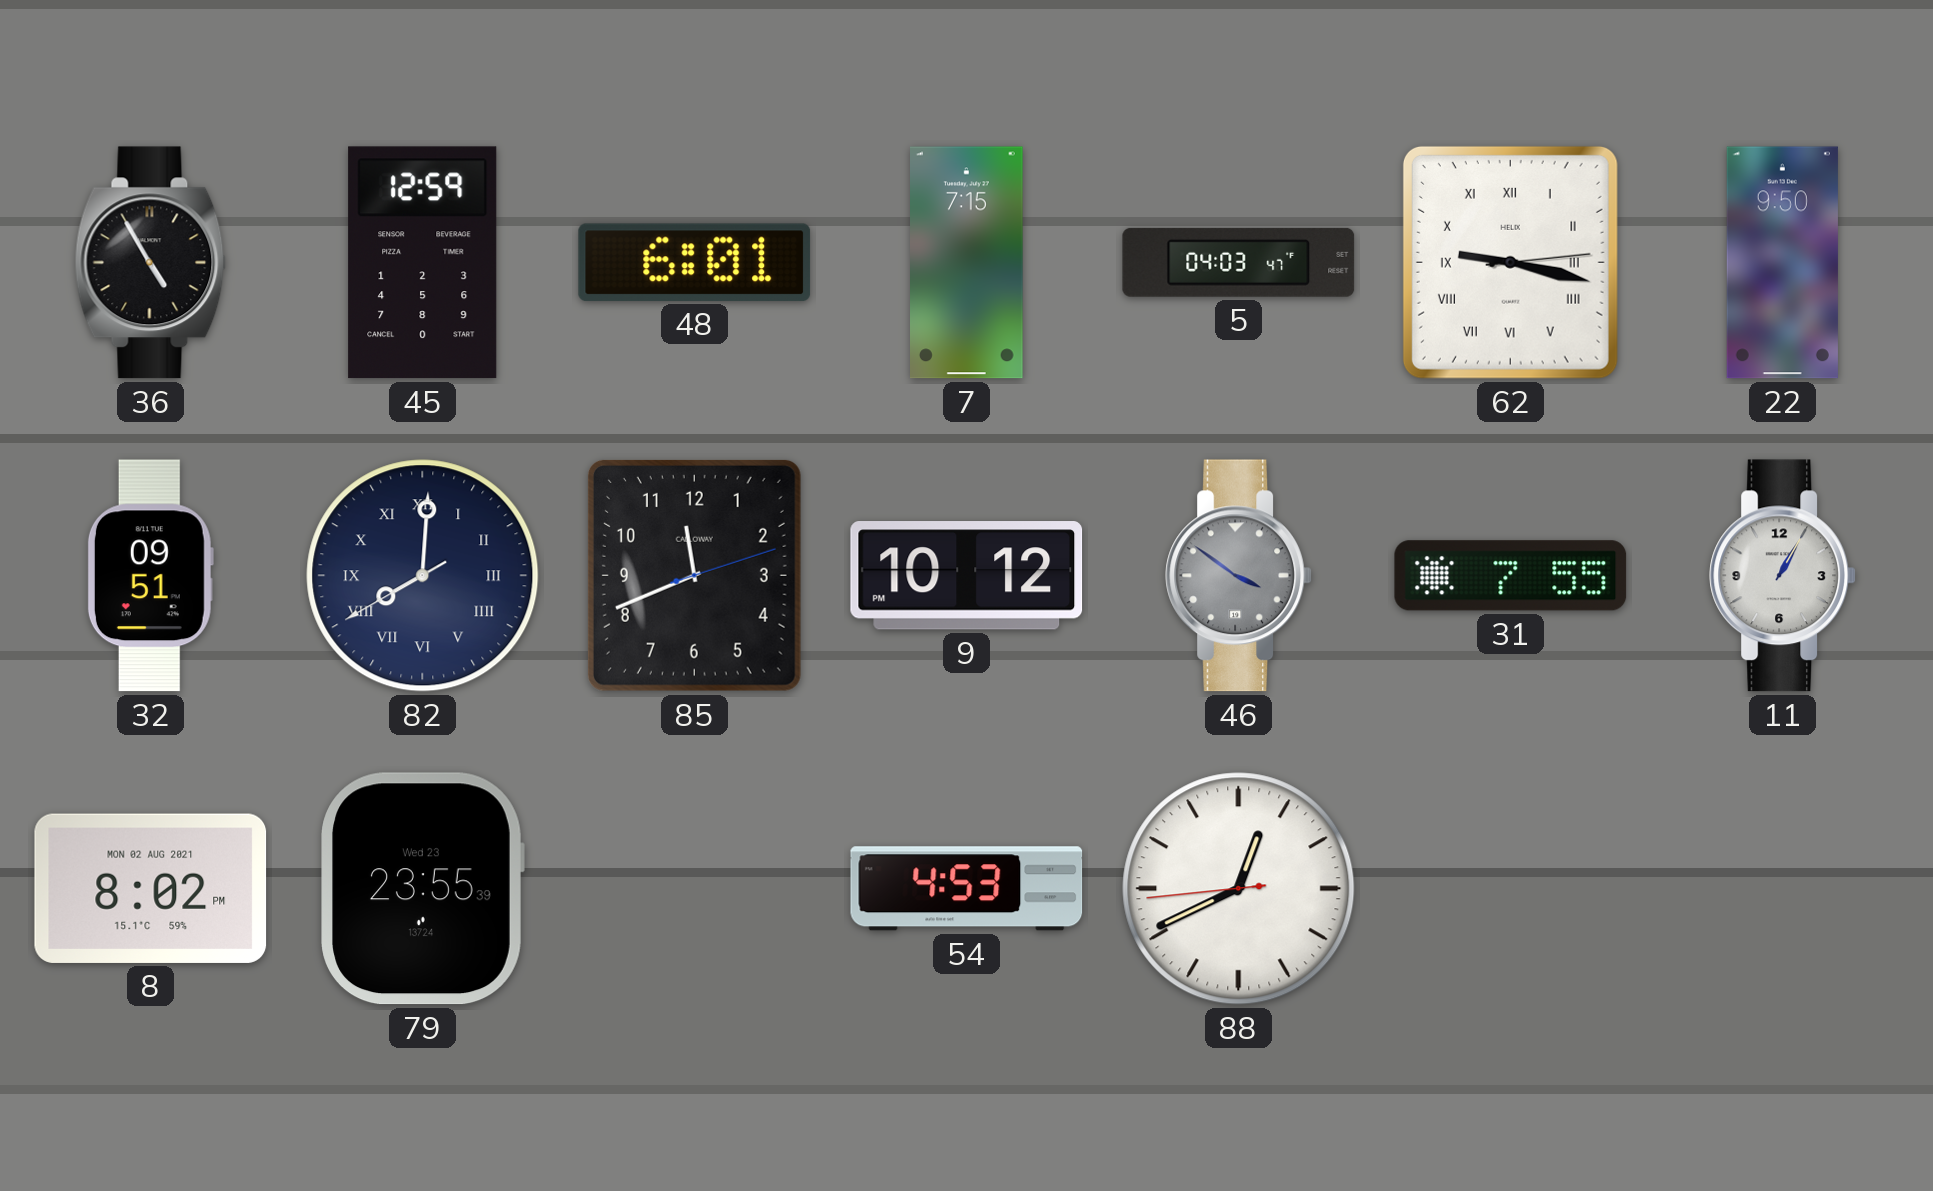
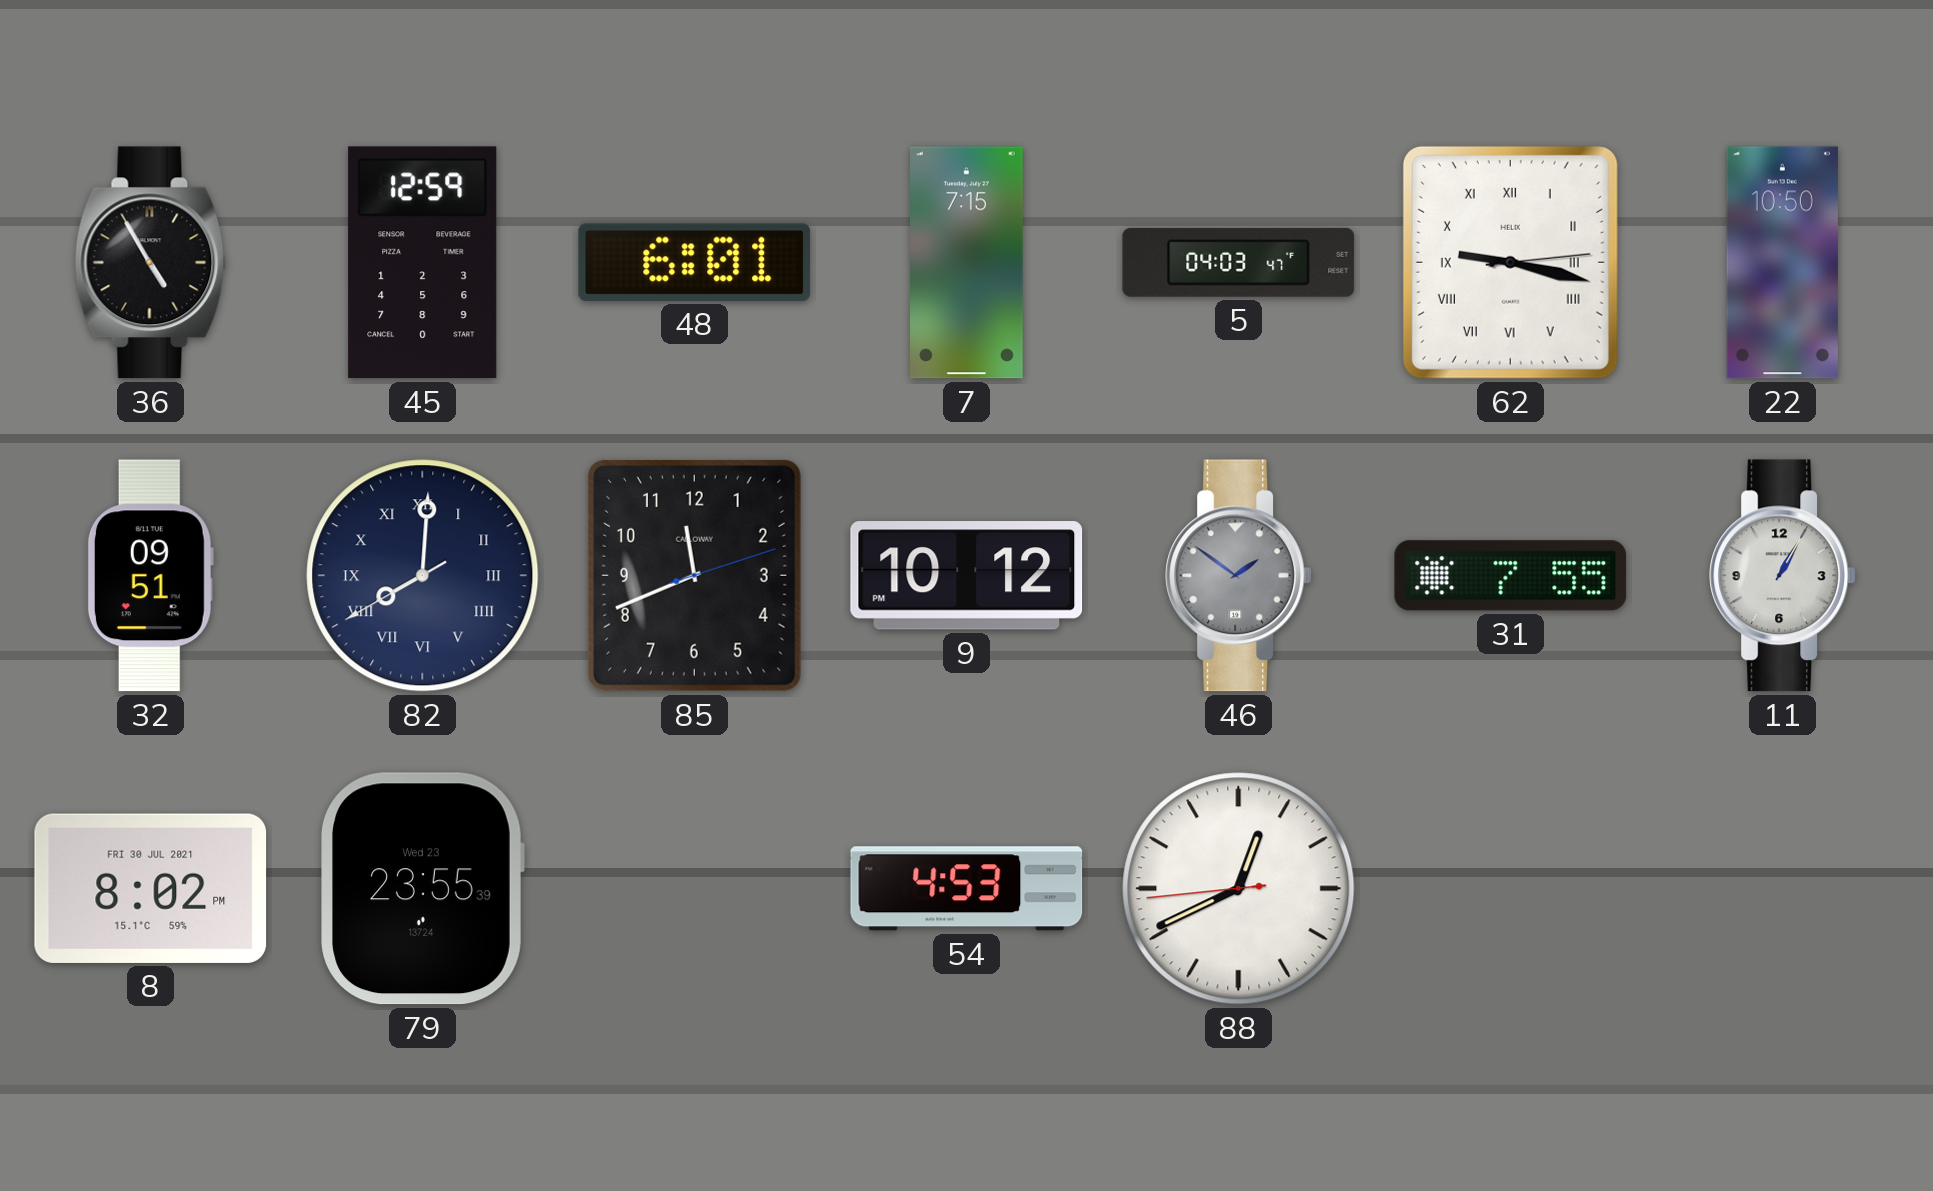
22: 9:50 -> 10:50
46: 3:51 -> 1:51
8 date: MON 02 AUG 2021 -> FRI 30 JUL 2021
